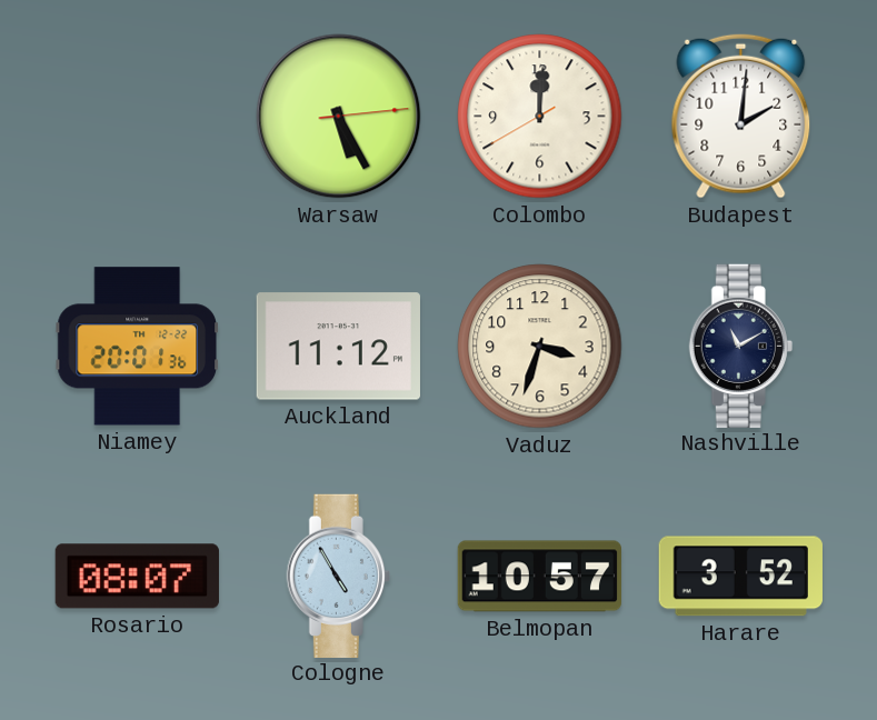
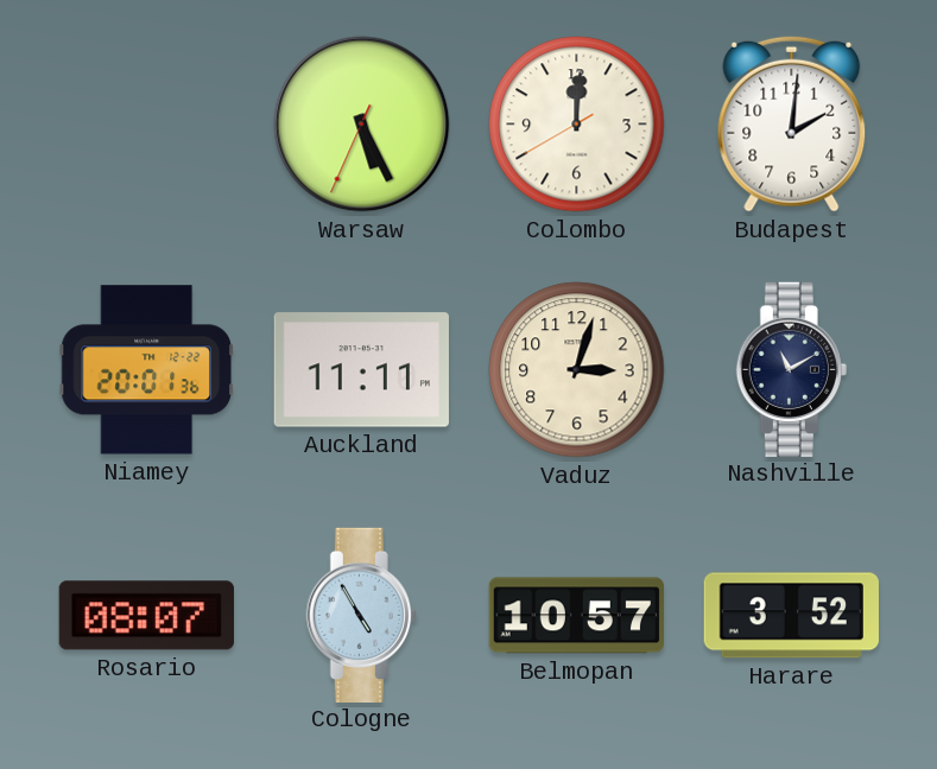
Warsaw: 5:25:14 -> 5:25:34
Auckland: 11:12 -> 11:11
Vaduz: 3:33 -> 3:03
